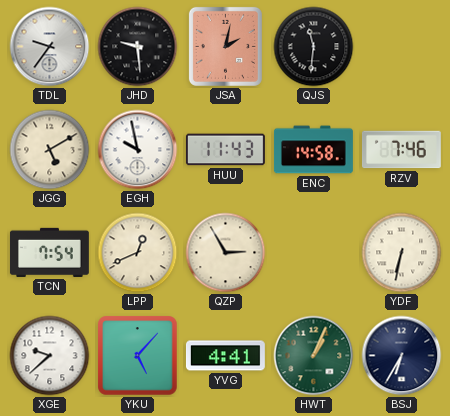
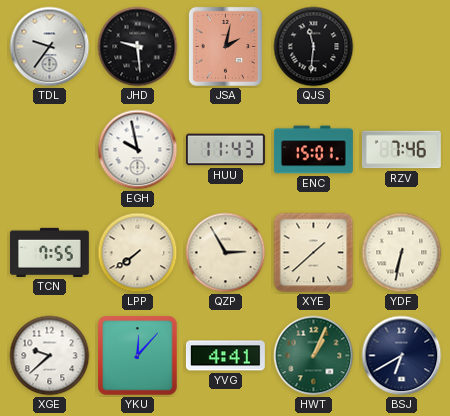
JGG: 5:10 -> none
ENC: 14:58 -> 15:01
TCN: 7:54 -> 7:55
LPP: 12:41 -> 7:39
XYE: none -> 1:38
YKU: 5:07 -> 12:07
BSJ: 6:35 -> 6:40
